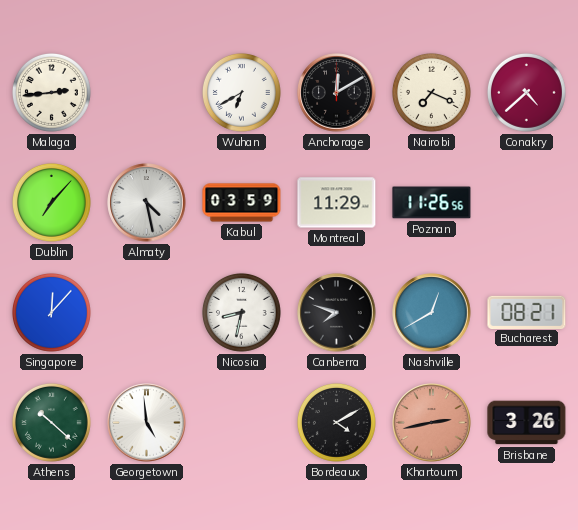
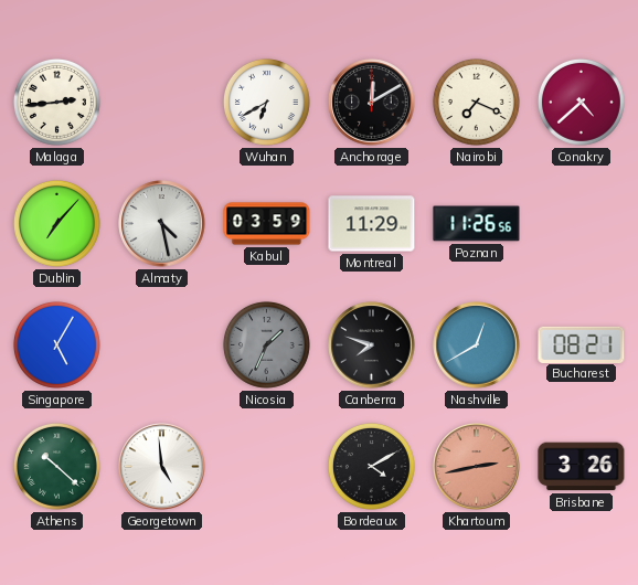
Singapore: 12:07 -> 5:05
Nicosia: 8:32 -> 1:34
Nicosia dial: white -> grey
